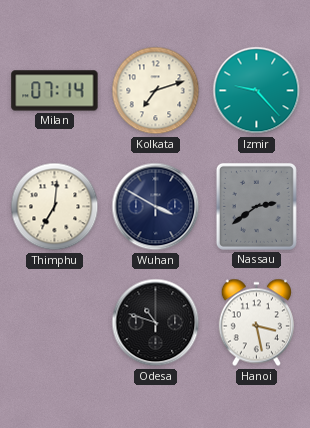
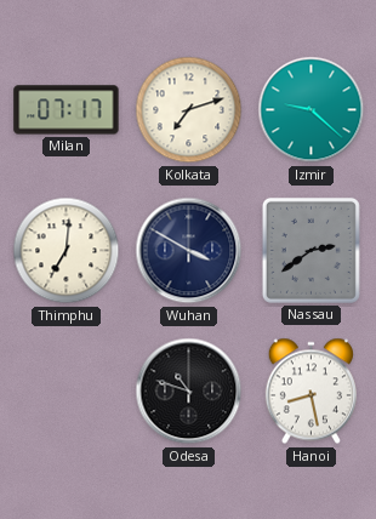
Milan: 07:14 -> 07:17
Izmir: 9:23 -> 9:22
Hanoi: 3:28 -> 8:28
